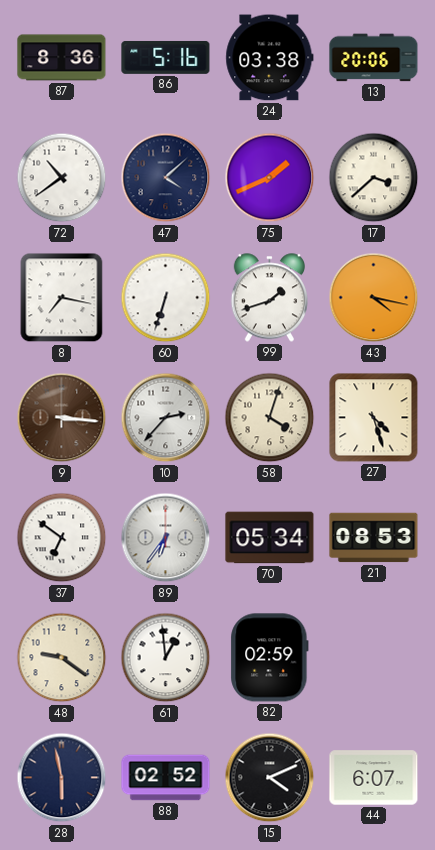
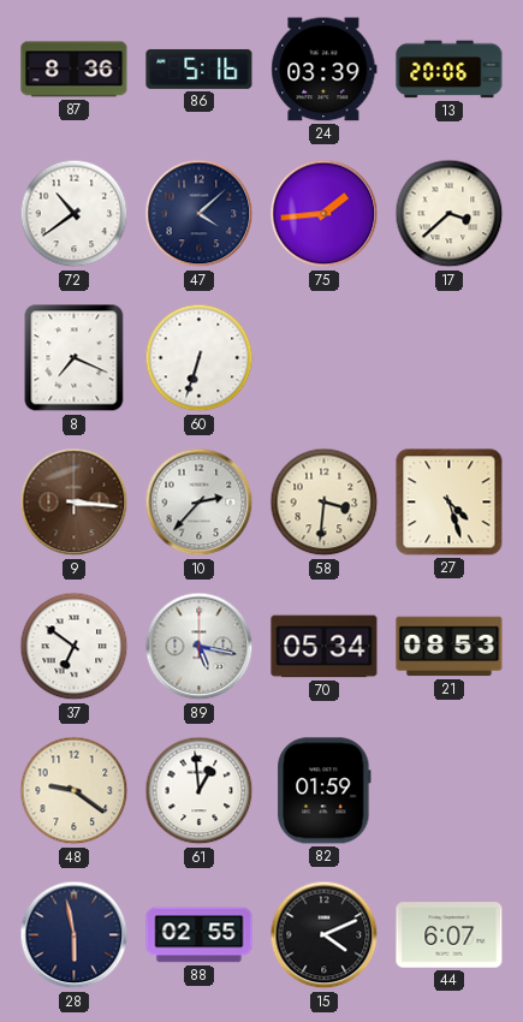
24: 03:38 -> 03:39
75: 1:41 -> 1:44
8: 7:17 -> 7:19
99: 1:42 -> none
43: 4:17 -> none
58: 4:03 -> 3:31
89: 6:36 -> 5:17
82: 02:59 -> 01:59
88: 02:52 -> 02:55
